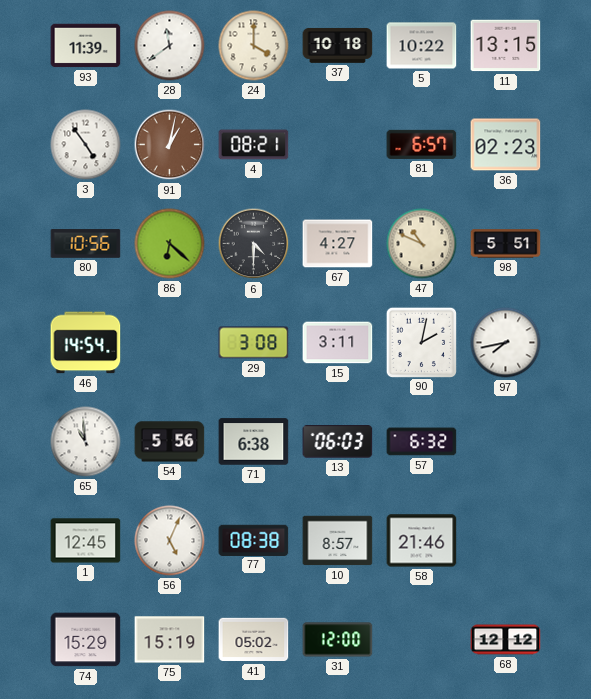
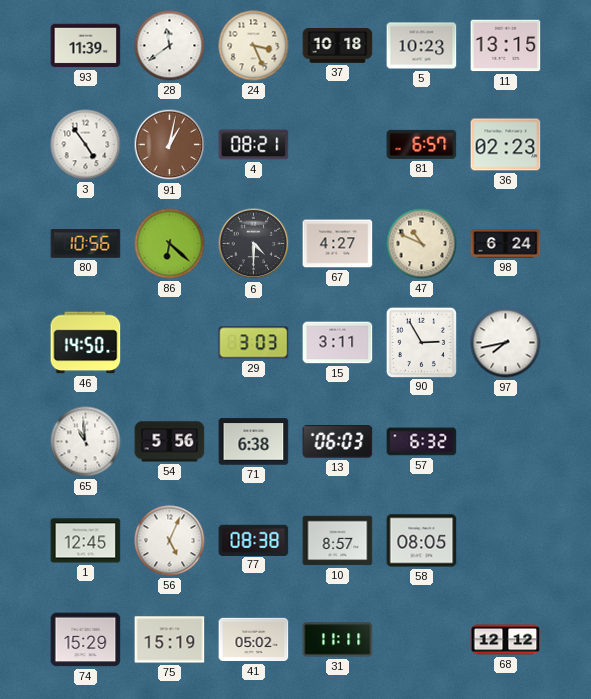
24: 4:00 -> 3:26
5: 10:22 -> 10:23
98: 5:51 -> 6:24
46: 14:54 -> 14:50
29: 3:08 -> 3:03
90: 2:02 -> 2:55
58: 21:46 -> 08:05
31: 12:00 -> 11:11
